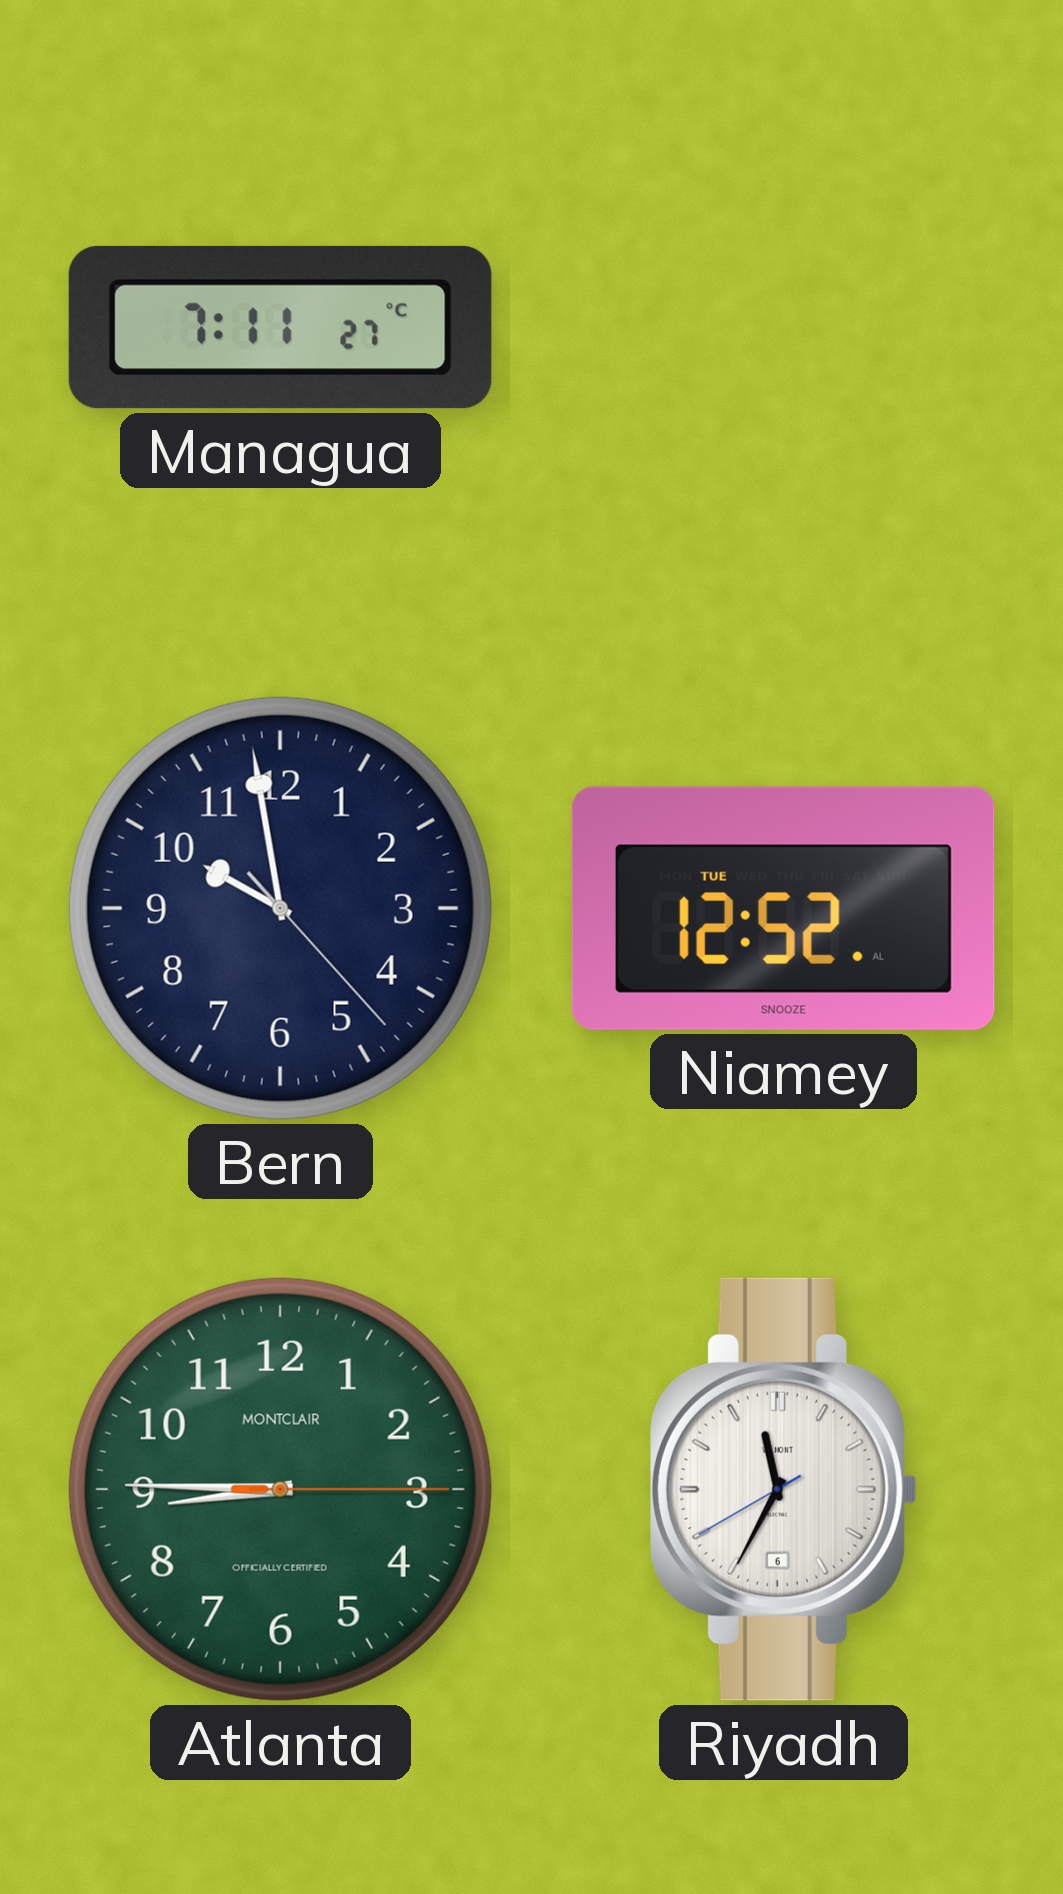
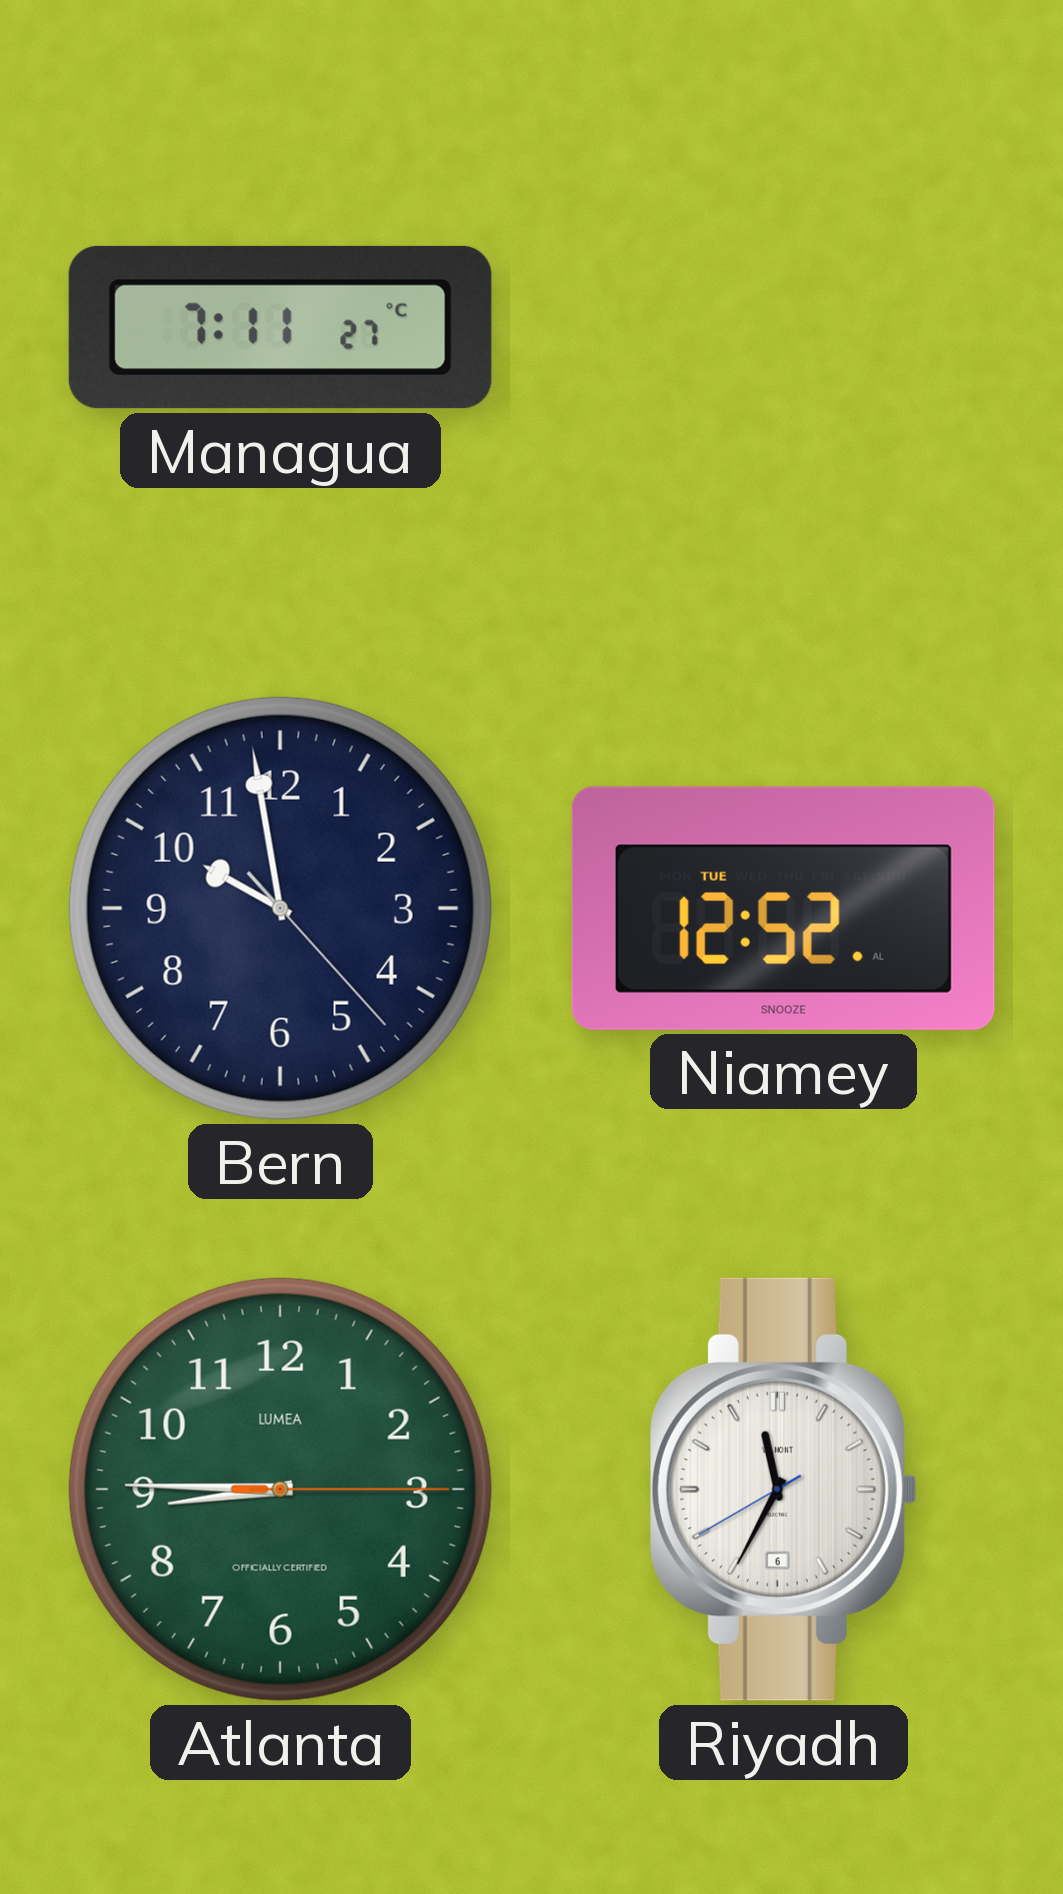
Atlanta brand: MONTCLAIR -> LUMEA
